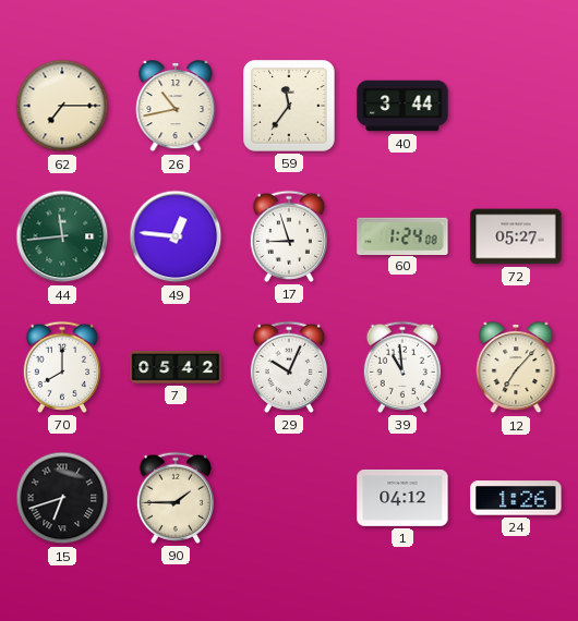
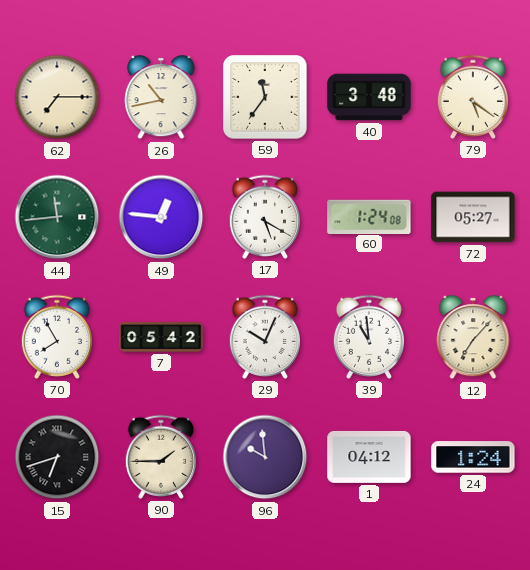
40: 3:44 -> 3:48
79: none -> 5:21
17: 8:57 -> 5:20
70: 8:00 -> 7:55
96: none -> 9:59
24: 1:26 -> 1:24
